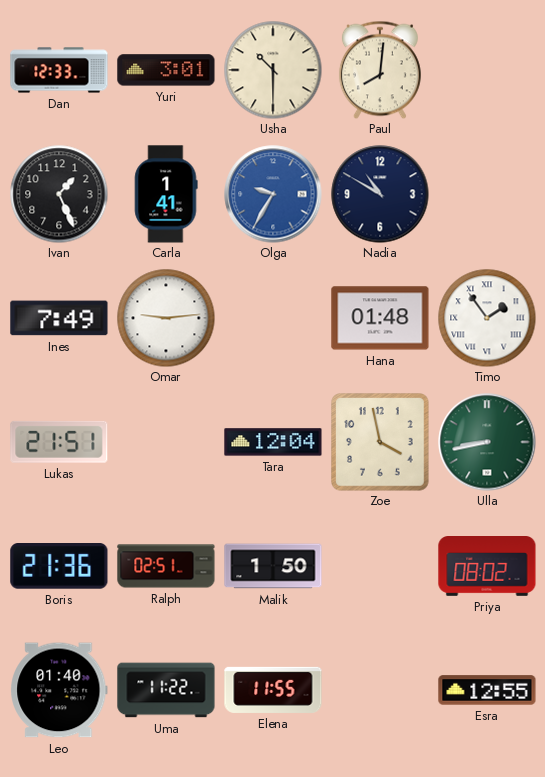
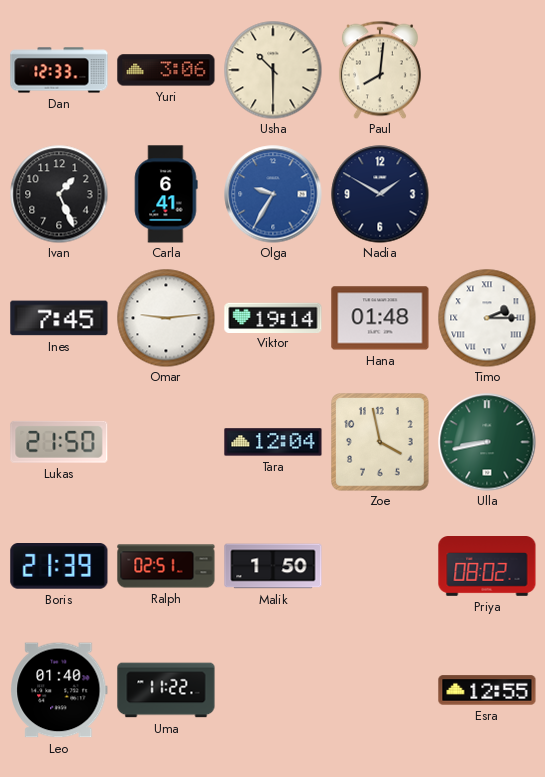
Yuri: 3:01 -> 3:06
Carla: 1:41 -> 6:41
Nadia: 10:50 -> 1:50
Ines: 7:49 -> 7:45
Viktor: none -> 19:14
Timo: 1:54 -> 2:15
Lukas: 21:51 -> 21:50
Boris: 21:36 -> 21:39
Elena: 11:55 -> none
